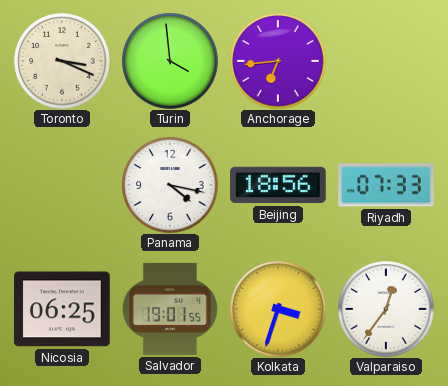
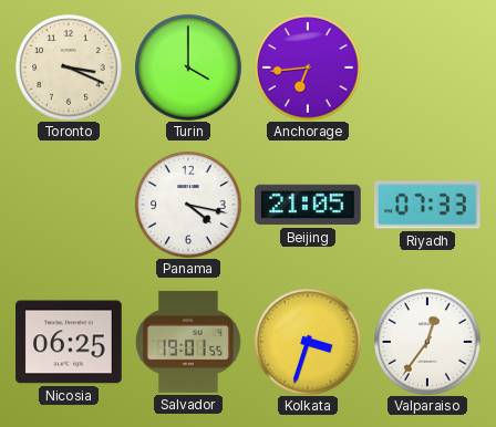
Turin: 3:59 -> 4:00
Beijing: 18:56 -> 21:05
